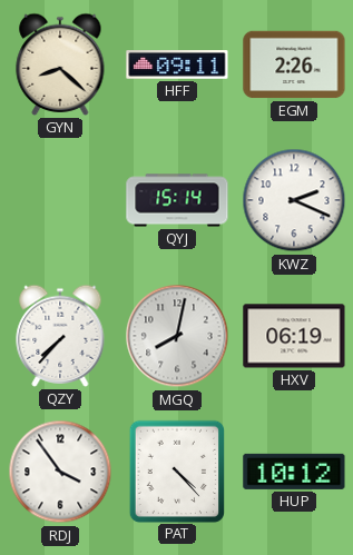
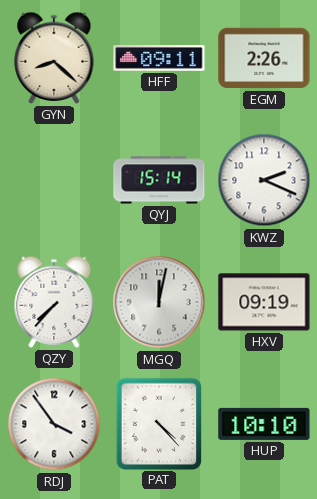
MGQ: 8:02 -> 12:02
HXV: 06:19 -> 09:19
HUP: 10:12 -> 10:10
